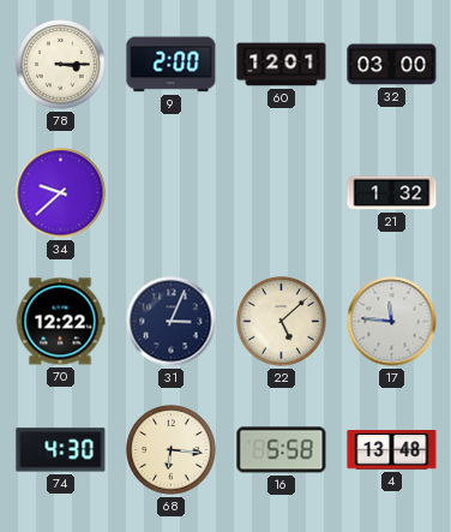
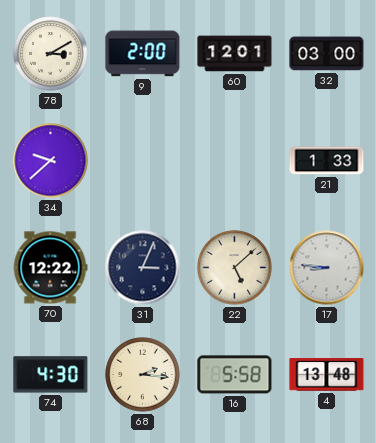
78: 3:15 -> 3:10
21: 1:32 -> 1:33
17: 11:46 -> 8:46
68: 6:16 -> 2:16
